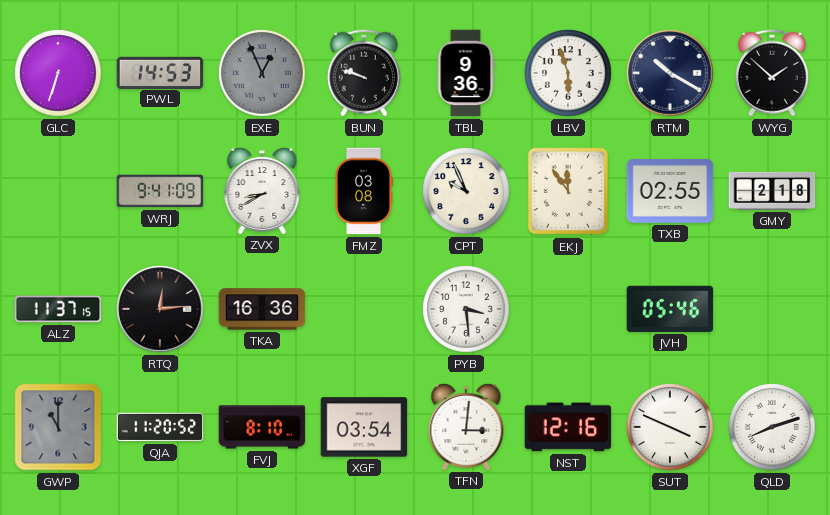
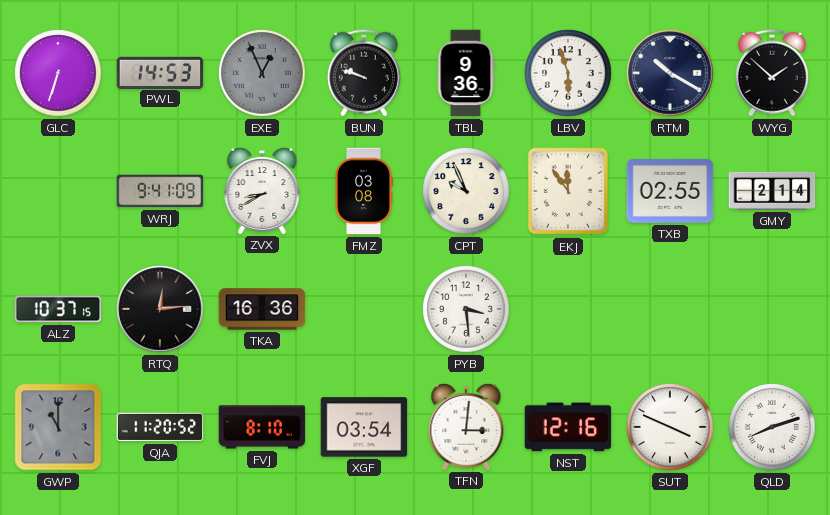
GMY: 2:18 -> 2:14
ALZ: 11:37 -> 10:37
JVH: 05:46 -> none
